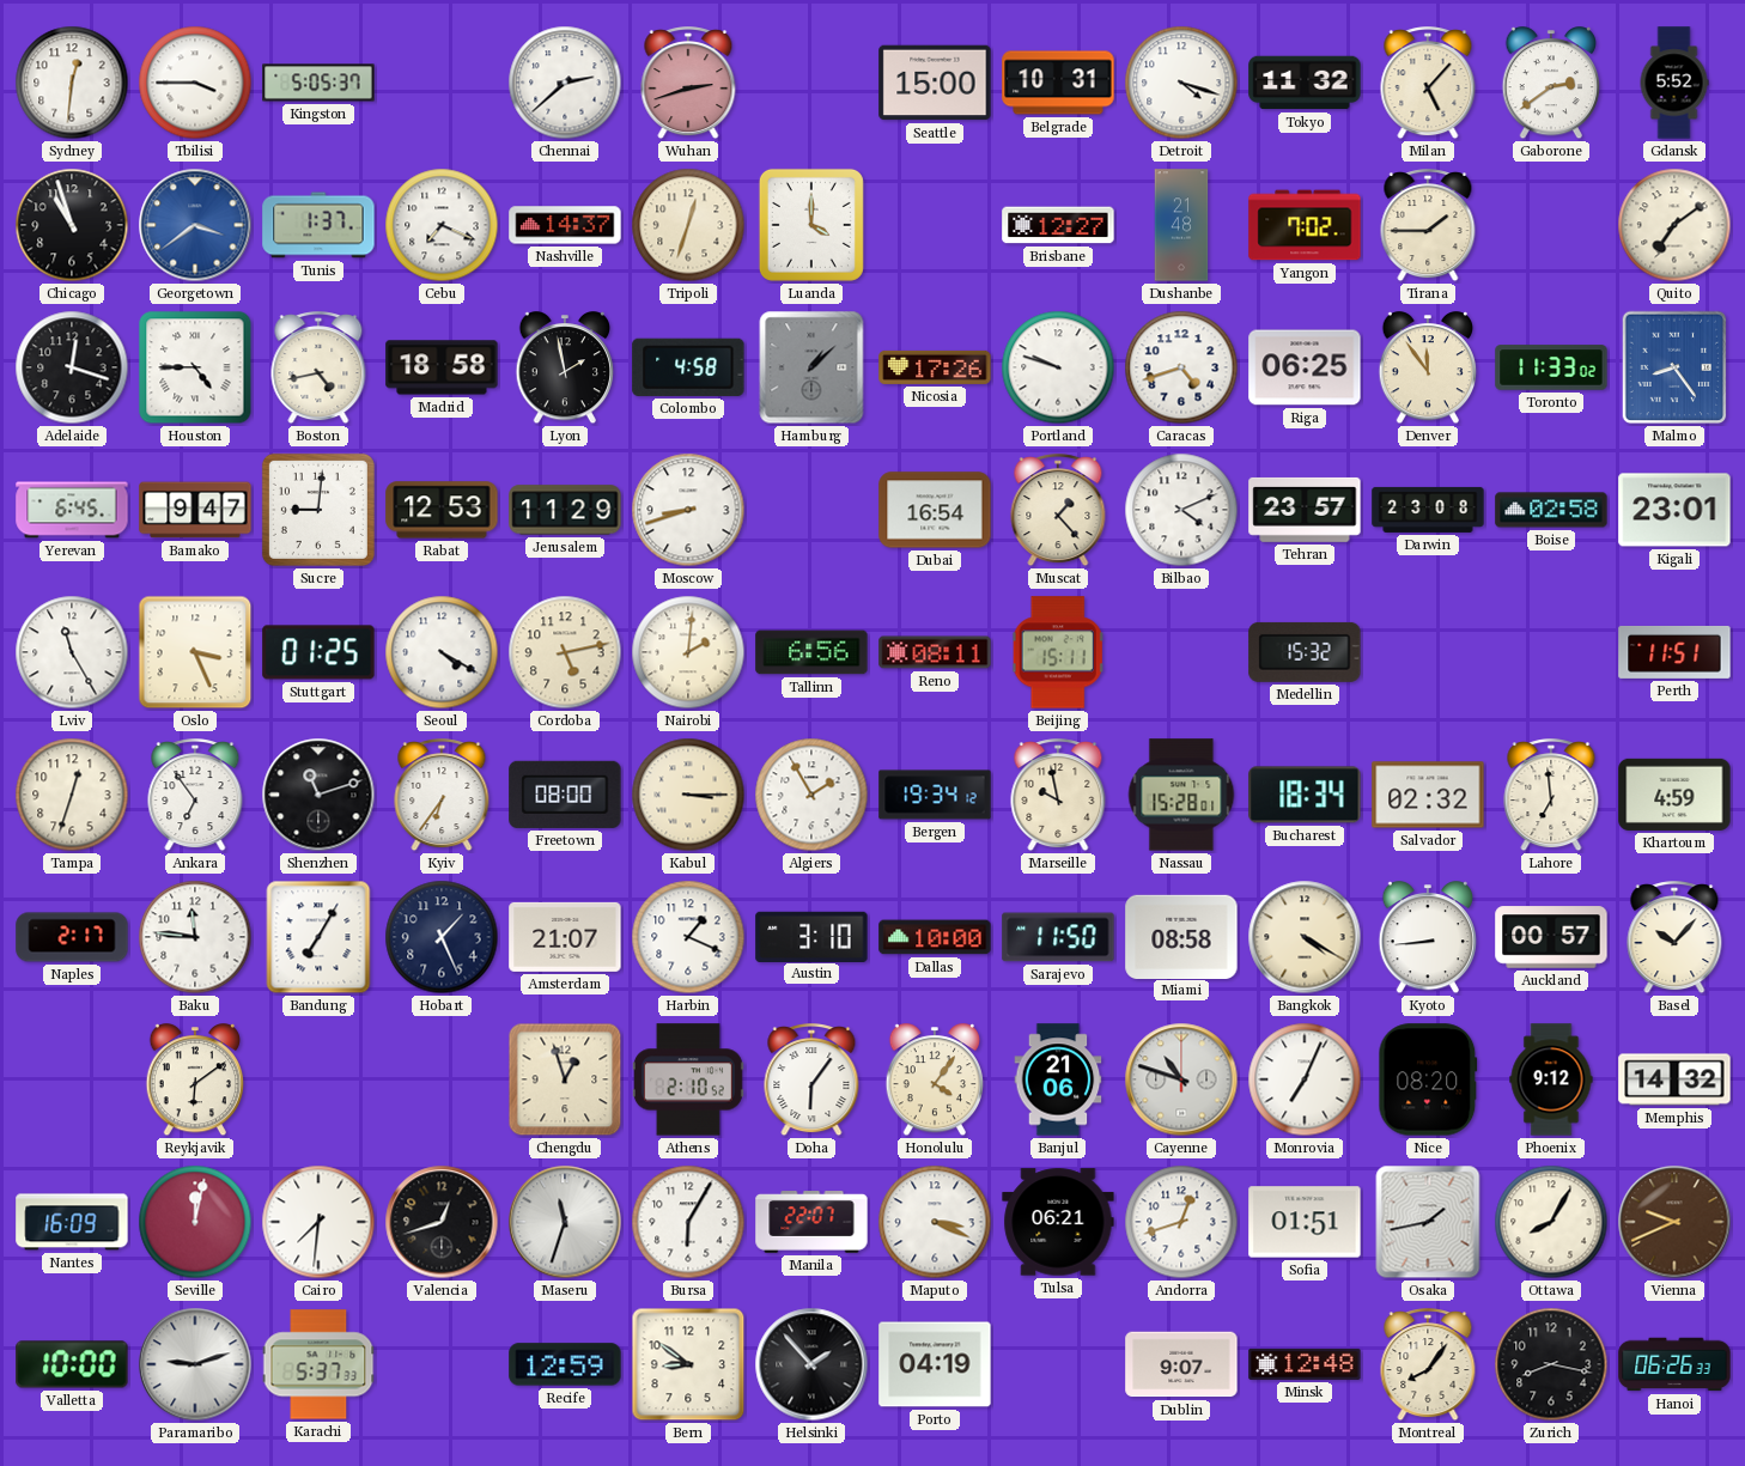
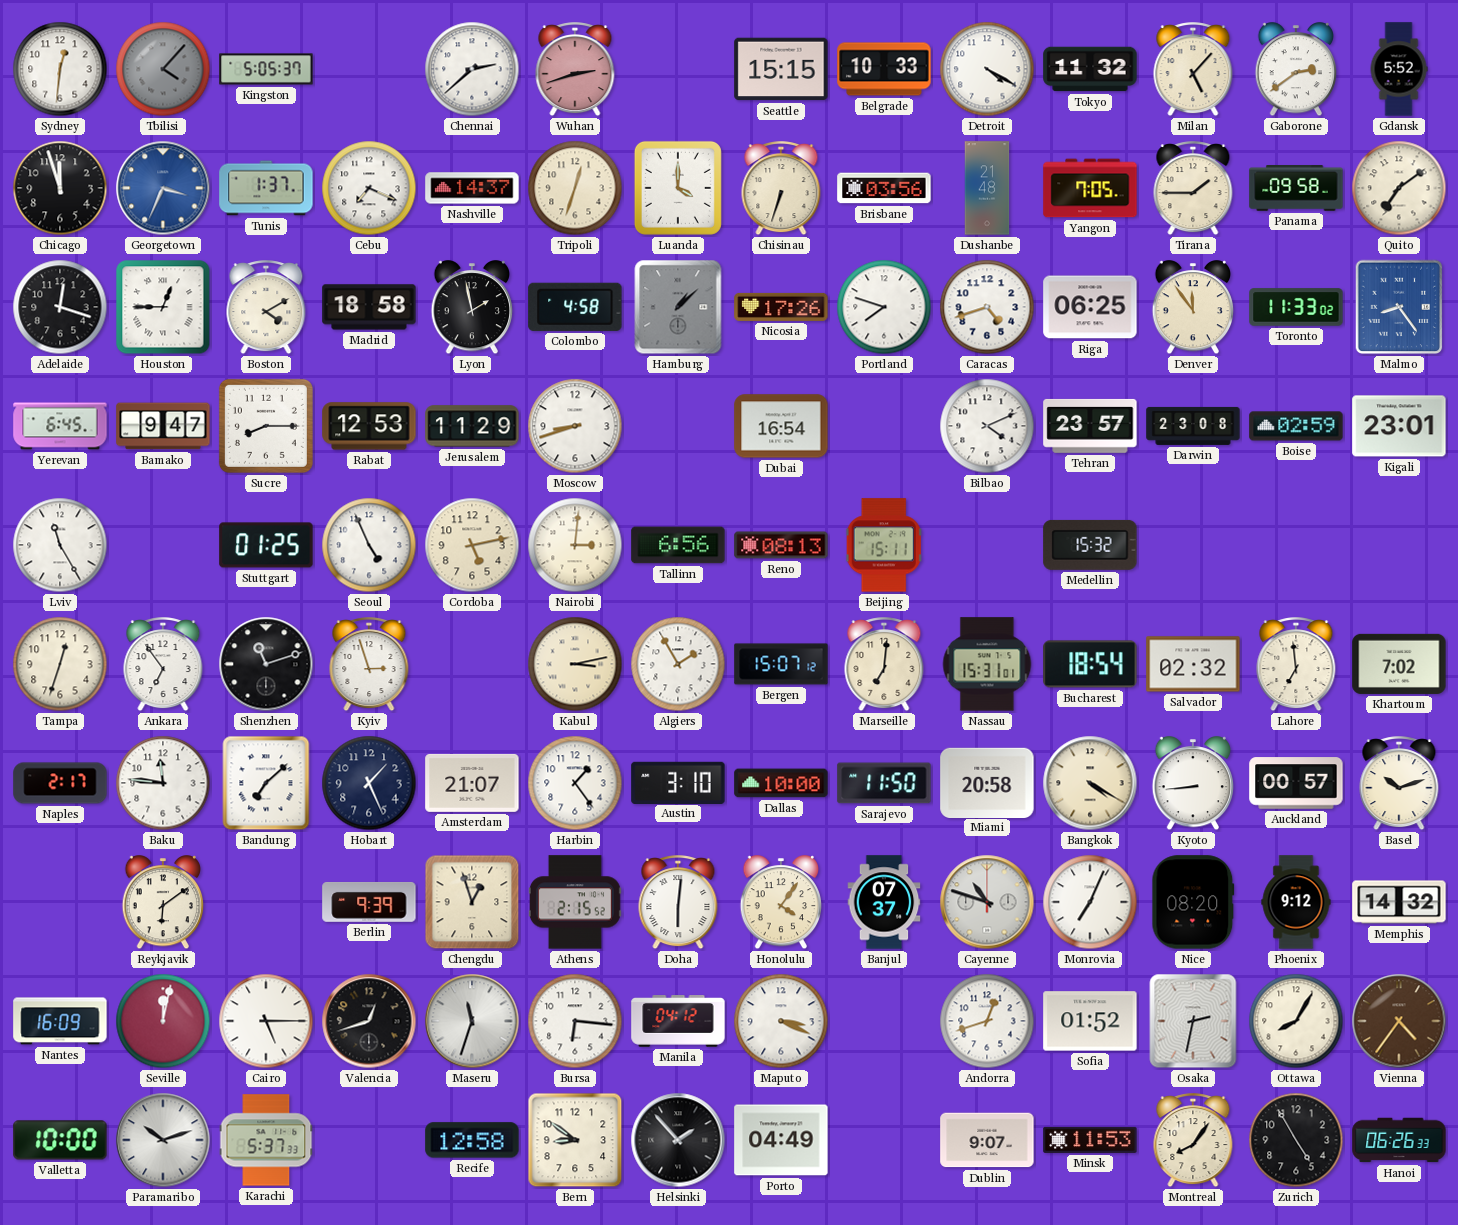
Tbilisi: 3:45 -> 4:07
Tbilisi dial: white -> grey
Seattle: 15:00 -> 15:15
Belgrade: 10:31 -> 10:33
Detroit: 4:18 -> 4:20
Chicago: 10:57 -> 11:57
Georgetown: 3:39 -> 3:34
Chisinau: none -> 6:33
Brisbane: 12:27 -> 03:56
Yangon: 7:02 -> 7:05
Panama: none -> 09:58
Houston: 4:45 -> 12:45
Boston: 4:43 -> 4:10
Portland: 9:48 -> 7:48
Sucre: 9:01 -> 8:15
Muscat: 1:23 -> none
Boise: 02:58 -> 02:59
Oslo: 3:26 -> none
Seoul: 4:20 -> 4:56
Nairobi: 2:01 -> 3:01
Reno: 08:11 -> 08:13
Perth: 11:51 -> none
Kyiv: 6:36 -> 2:57
Freetown: 08:00 -> none
Kabul: 3:15 -> 3:13
Bergen: 19:34 -> 15:07
Marseille: 9:58 -> 7:01
Nassau: 15:28 -> 15:31
Bucharest: 18:34 -> 18:54
Khartoum: 4:59 -> 7:02
Bandung: 7:05 -> 7:08
Harbin: 1:19 -> 1:24
Miami: 08:58 -> 20:58
Basel: 10:07 -> 10:12
Berlin: none -> 9:39
Athens: 2:10 -> 2:15
Doha: 6:06 -> 6:01
Banjul: 21:06 -> 07:37
Cairo: 7:31 -> 5:15
Bursa: 6:05 -> 6:16
Manila: 22:07 -> 04:12
Tulsa: 06:21 -> none
Sofia: 01:51 -> 01:52
Osaka: 1:43 -> 2:32
Vienna: 9:41 -> 4:36
Paramaribo: 9:12 -> 10:12
Recife: 12:59 -> 12:58
Porto: 04:19 -> 04:49
Minsk: 12:48 -> 11:53
Zurich: 8:17 -> 4:55
